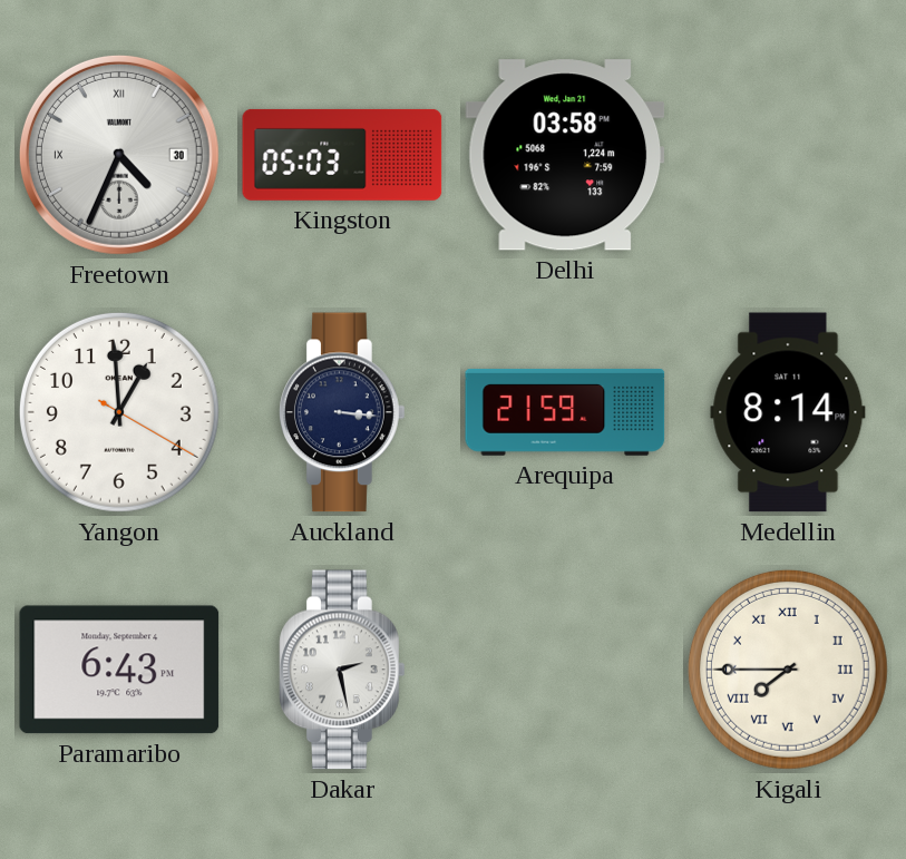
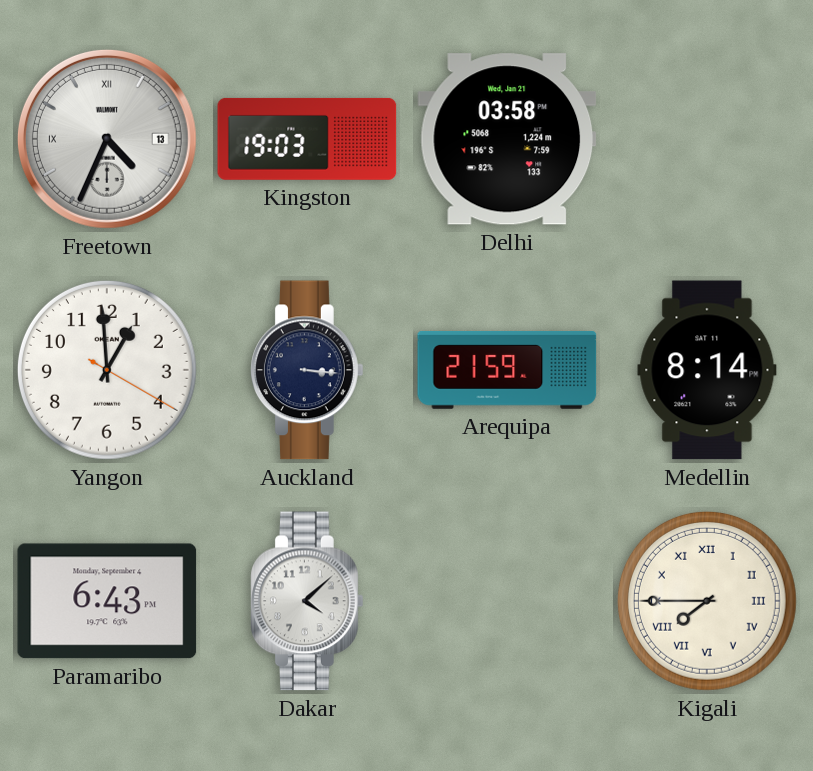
Freetown date: 30 -> 13
Kingston: 05:03 -> 19:03
Dakar: 2:28 -> 4:08
